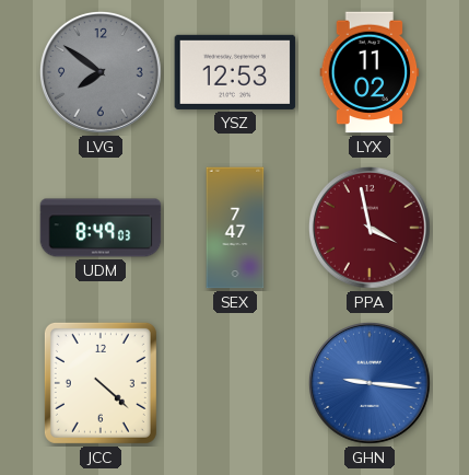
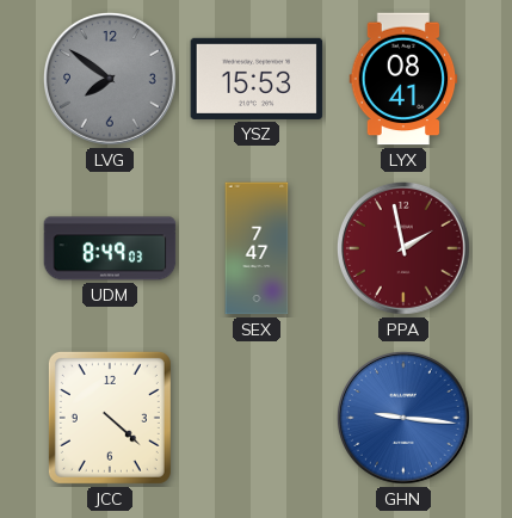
YSZ: 12:53 -> 15:53
LYX: 11:02 -> 08:41
PPA: 3:58 -> 1:58
